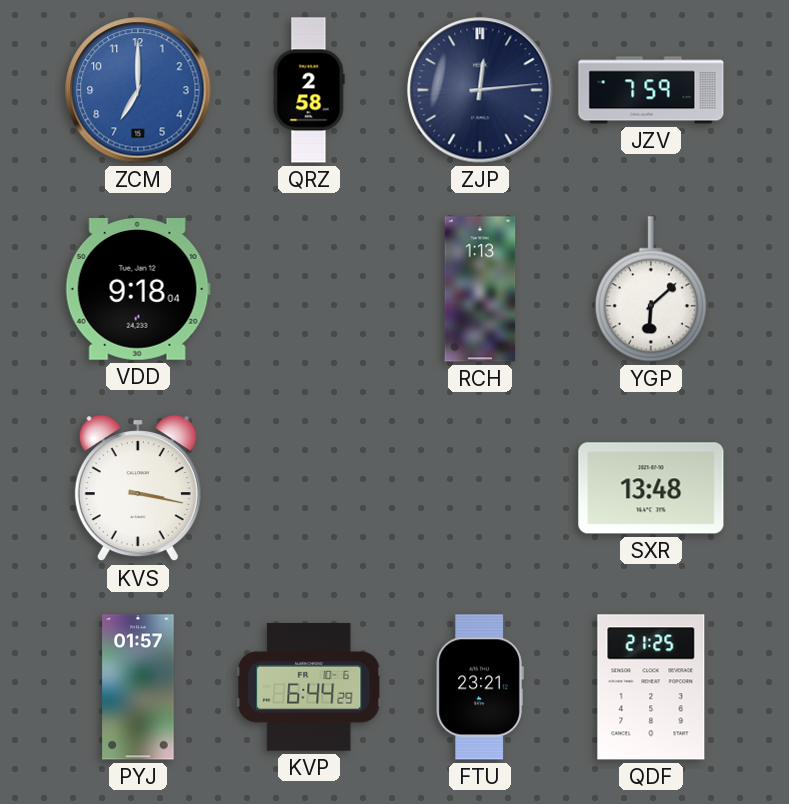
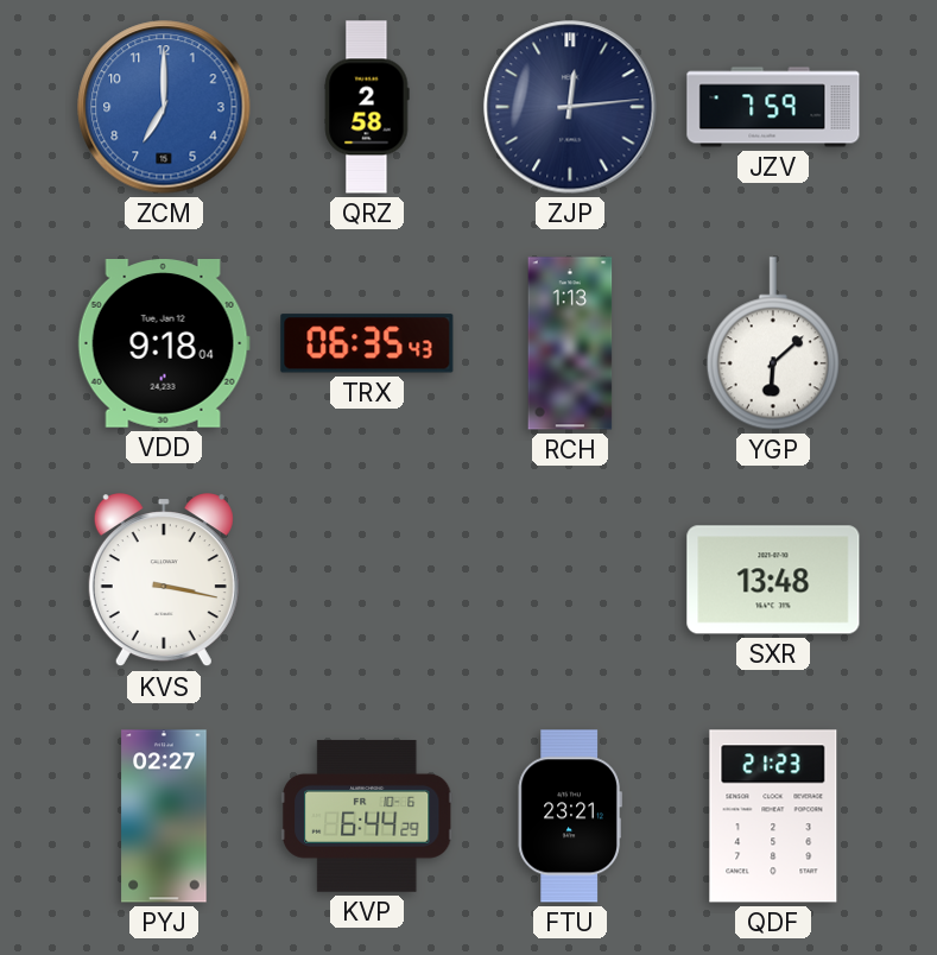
TRX: none -> 06:35
PYJ: 01:57 -> 02:27
QDF: 21:25 -> 21:23
